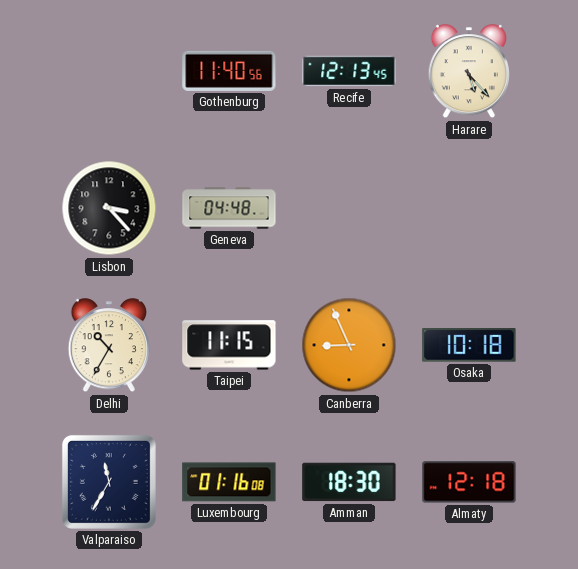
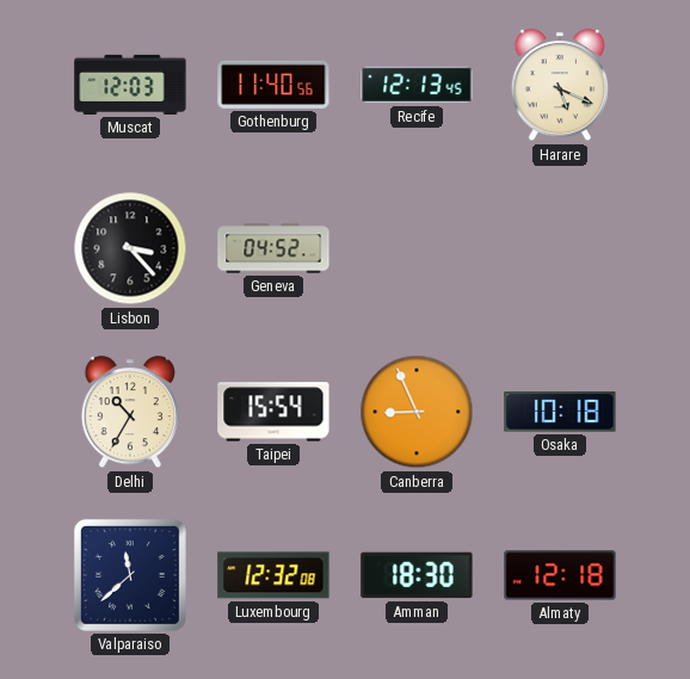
Muscat: none -> 12:03
Harare: 5:23 -> 5:19
Geneva: 04:48 -> 04:52
Taipei: 11:15 -> 15:54
Valparaiso: 11:35 -> 11:38
Luxembourg: 01:16 -> 12:32
